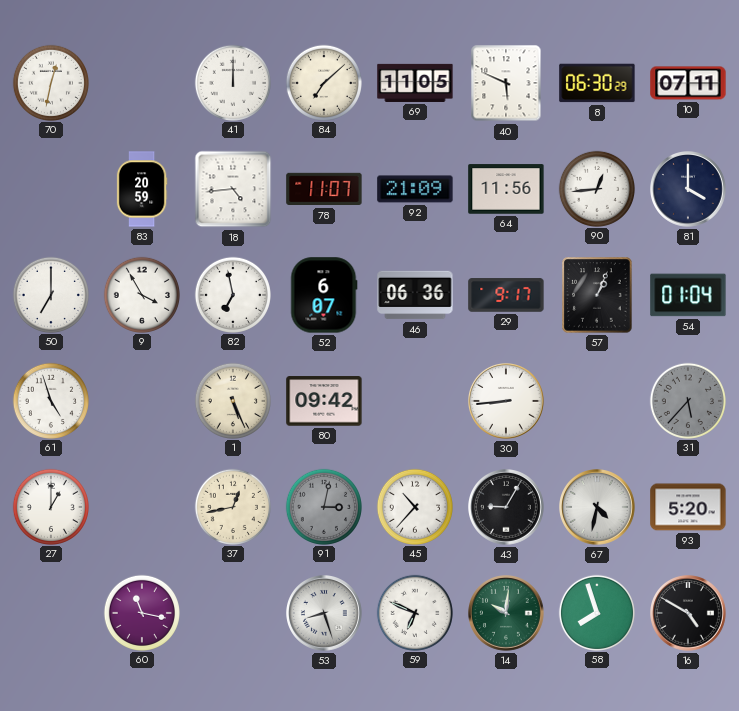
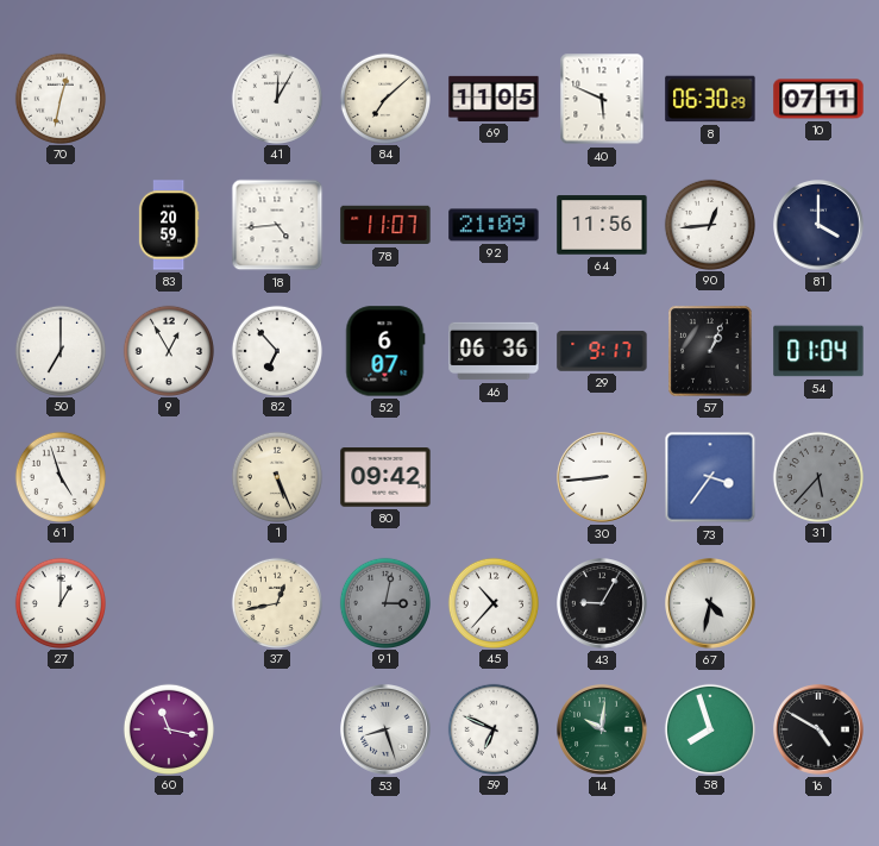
41: 12:00 -> 12:05
9: 3:55 -> 12:55
82: 6:58 -> 6:53
73: none -> 3:36
93: 5:20 -> none
